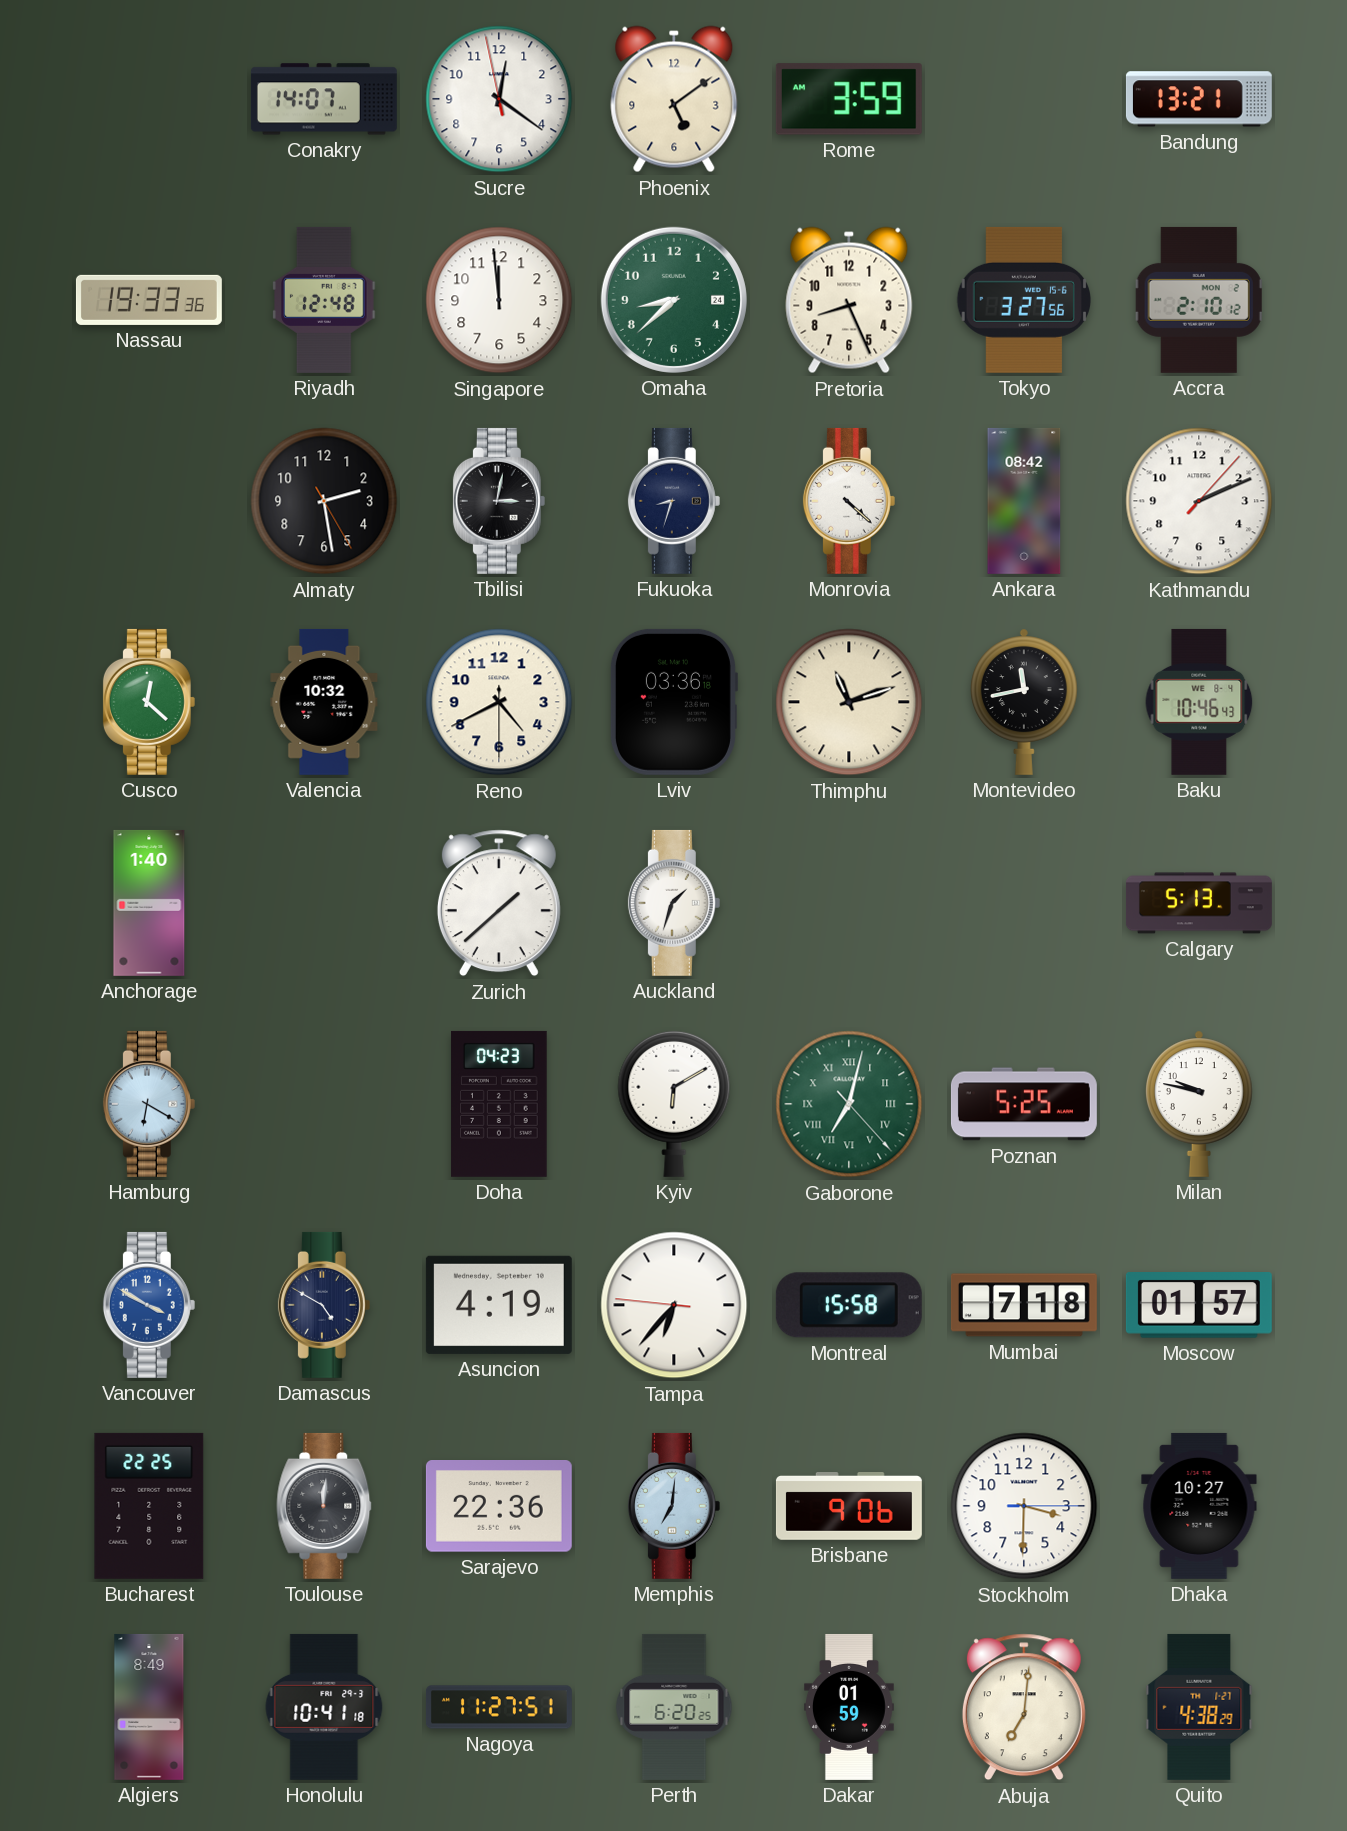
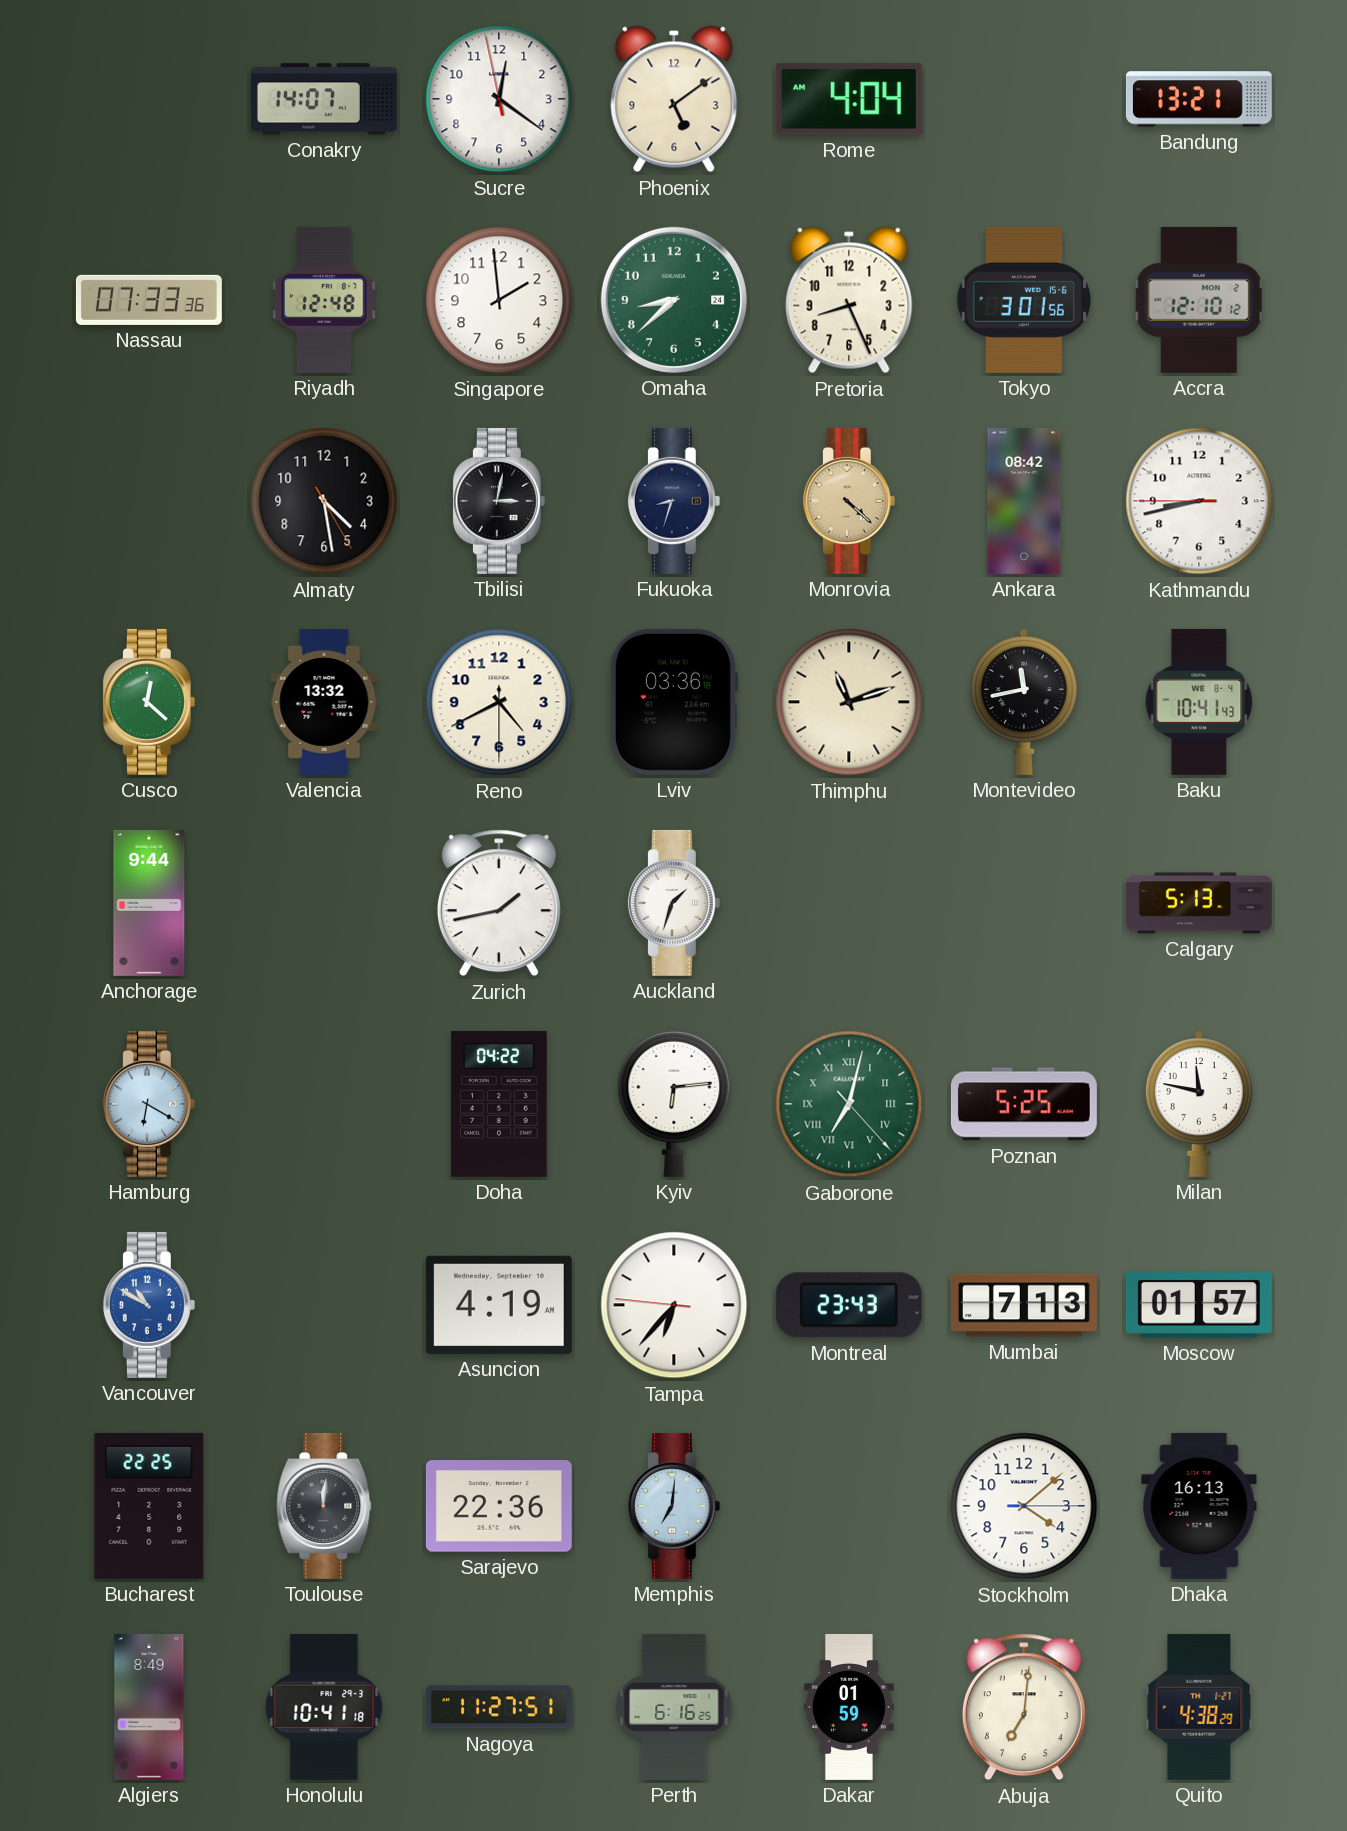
Rome: 3:59 -> 4:04
Nassau: 19:33 -> 07:33
Singapore: 11:59 -> 1:59
Tokyo: 3:27 -> 3:01
Accra: 2:10 -> 12:10
Almaty: 2:28 -> 4:28
Monrovia dial: white -> champagne
Kathmandu: 2:11 -> 8:42
Valencia: 10:32 -> 13:32
Baku: 10:46 -> 10:41
Anchorage: 1:40 -> 9:44
Zurich: 1:38 -> 1:43
Doha: 04:23 -> 04:22
Kyiv: 6:10 -> 6:14
Milan: 9:47 -> 11:47
Vancouver: 3:50 -> 10:50
Damascus: 4:50 -> none
Montreal: 15:58 -> 23:43
Mumbai: 7:18 -> 7:13
Brisbane: 9:06 -> none
Stockholm: 3:30 -> 4:08
Dhaka: 10:27 -> 16:13
Perth: 6:20 -> 6:16
